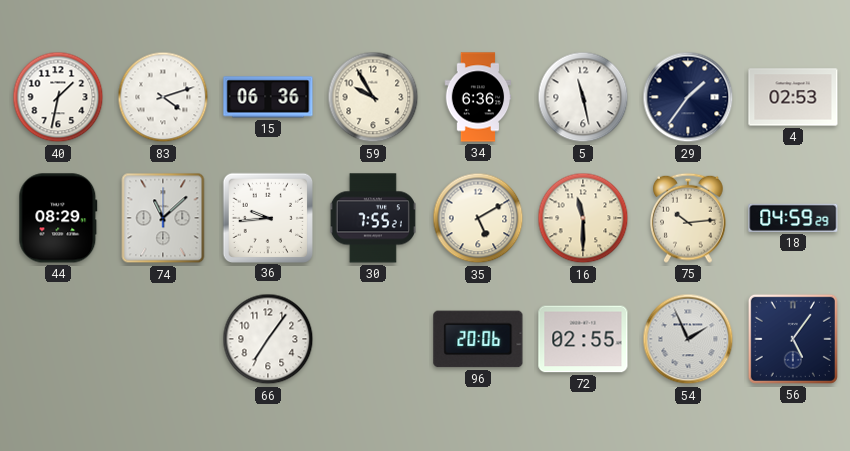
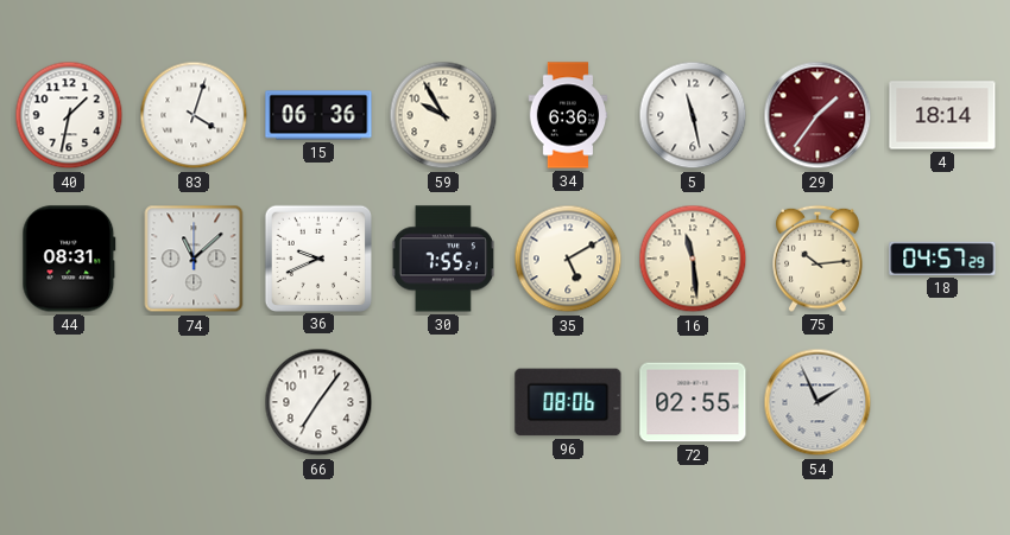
83: 4:12 -> 4:03
29 dial: navy -> burgundy
4: 02:53 -> 18:14
44: 08:29 -> 08:31
36: 9:44 -> 9:41
16: 11:30 -> 11:29
18: 04:59 -> 04:57
96: 20:06 -> 08:06
56: 5:06 -> none
